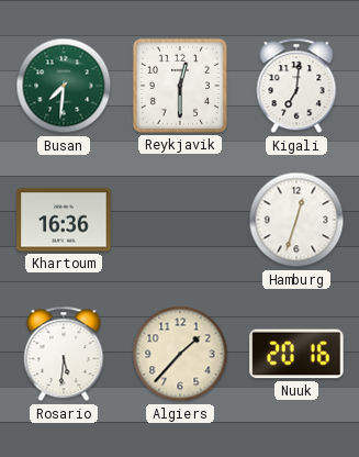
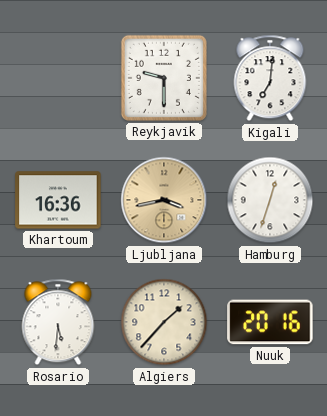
Busan: 7:31 -> none
Reykjavik: 12:30 -> 9:30
Ljubljana: none -> 3:43
